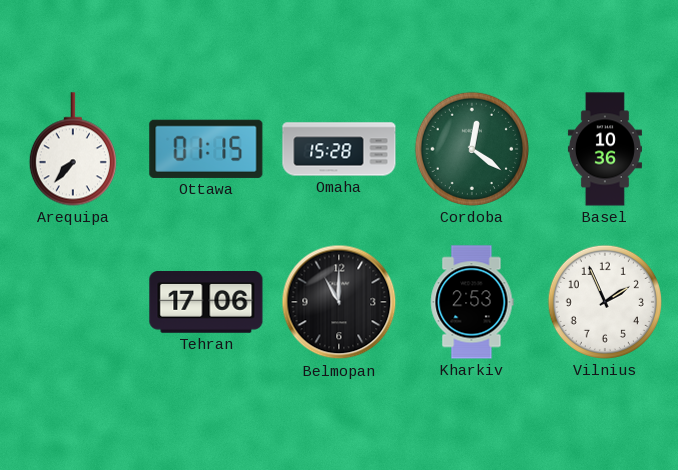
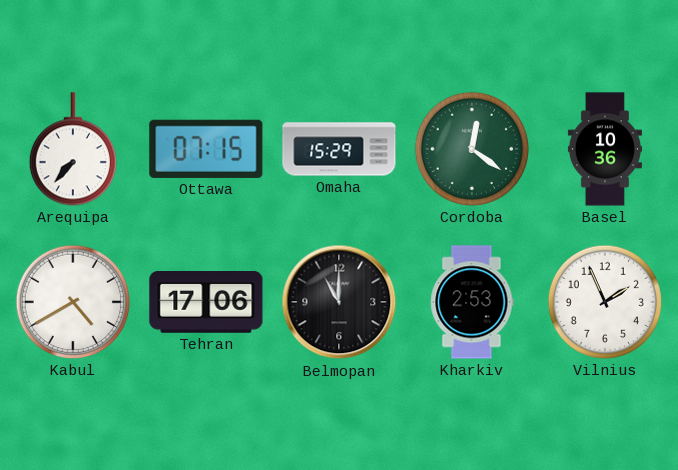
Ottawa: 01:15 -> 07:15
Omaha: 15:28 -> 15:29
Kabul: none -> 4:40
